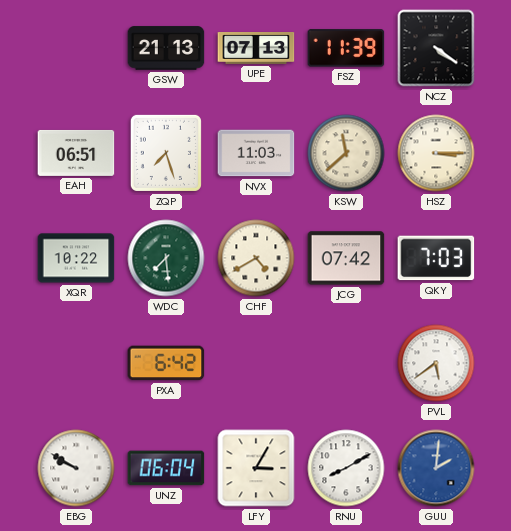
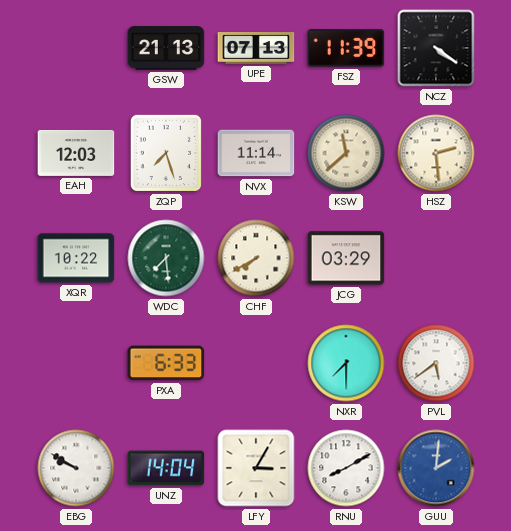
EAH: 06:51 -> 12:03
NVX: 11:03 -> 11:14
HSZ: 3:15 -> 2:29
CHF: 4:40 -> 7:40
JCG: 07:42 -> 03:29
QKY: 7:03 -> none
PXA: 6:42 -> 6:33
NXR: none -> 7:30
UNZ: 06:04 -> 14:04
